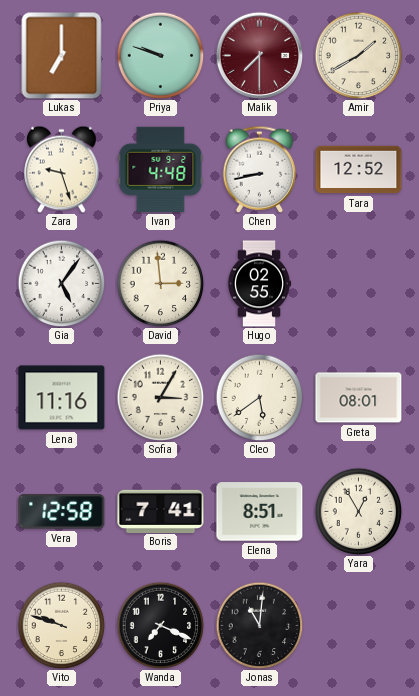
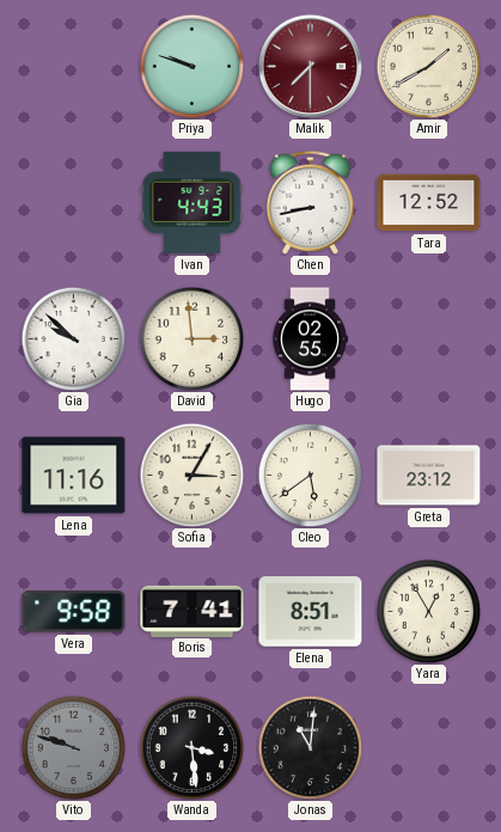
Lukas: 7:00 -> none
Zara: 9:27 -> none
Ivan: 4:48 -> 4:43
Gia: 5:06 -> 9:52
Greta: 08:01 -> 23:12
Vera: 12:58 -> 9:58
Vito dial: cream -> grey
Wanda: 7:19 -> 3:29
